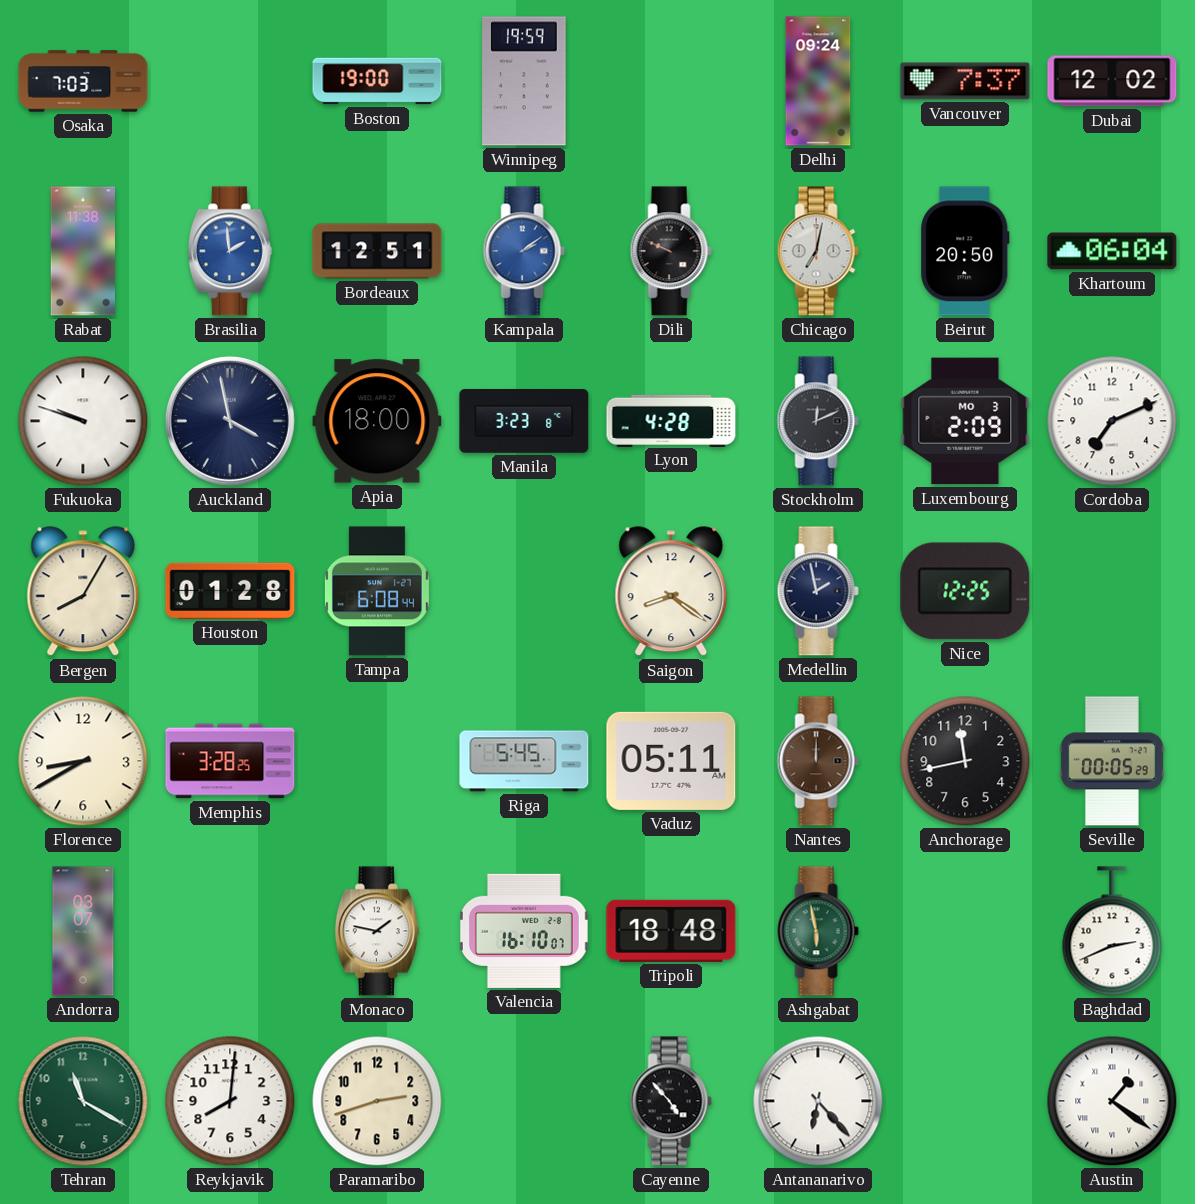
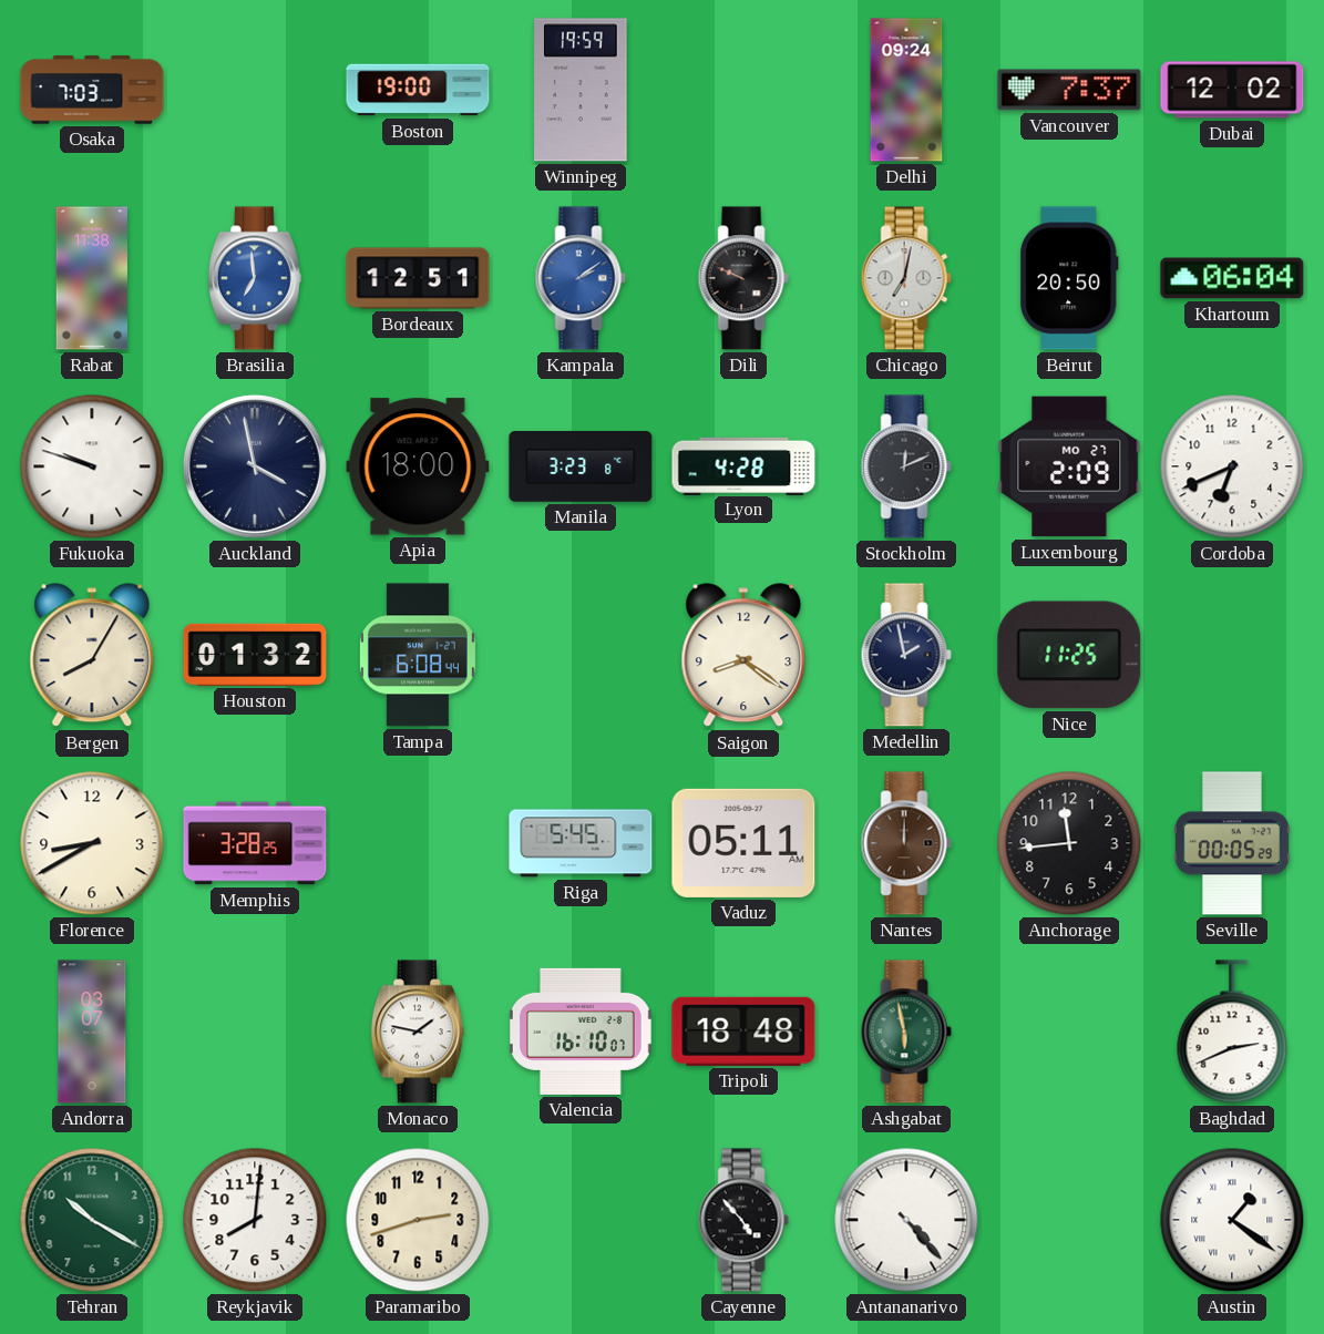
Brasilia: 1:59 -> 6:59
Luxembourg date: MO 3 -> MO 27
Cordoba: 7:11 -> 6:41
Houston: 01:28 -> 01:32
Nice: 12:25 -> 11:25
Anchorage: 11:43 -> 11:44
Tehran: 11:20 -> 10:20
Antananarivo: 6:23 -> 4:23
